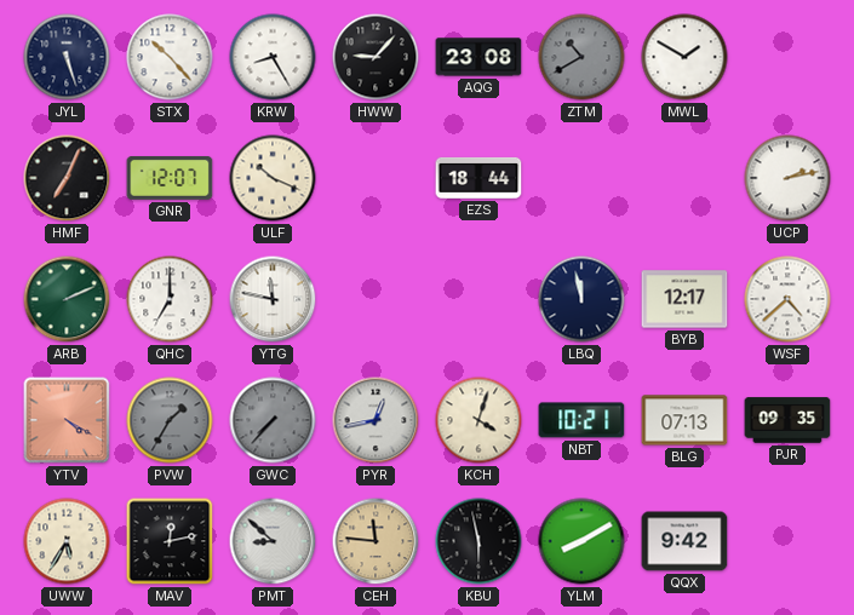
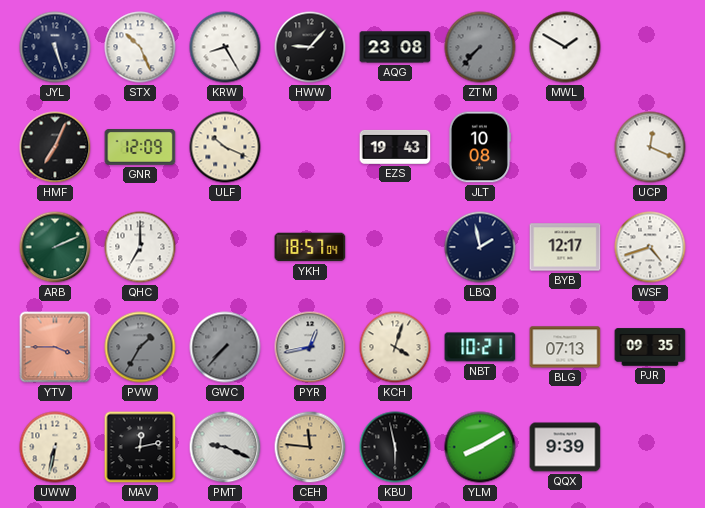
STX: 10:23 -> 10:26
ZTM: 10:40 -> 7:37
GNR: 12:07 -> 12:09
EZS: 18:44 -> 19:43
JLT: none -> 10:08
UCP: 2:13 -> 12:19
YTG: 11:47 -> none
YKH: none -> 18:57
LBQ: 11:58 -> 1:58
WSF: 4:38 -> 4:42
YTV: 4:20 -> 3:45
UWW: 5:35 -> 6:32
PMT: 8:52 -> 9:19
QQX: 9:42 -> 9:39
